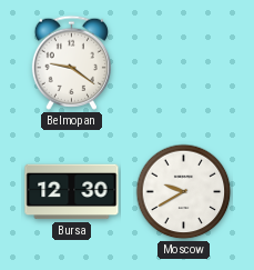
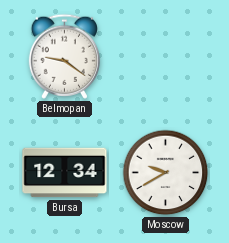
Bursa: 12:30 -> 12:34
